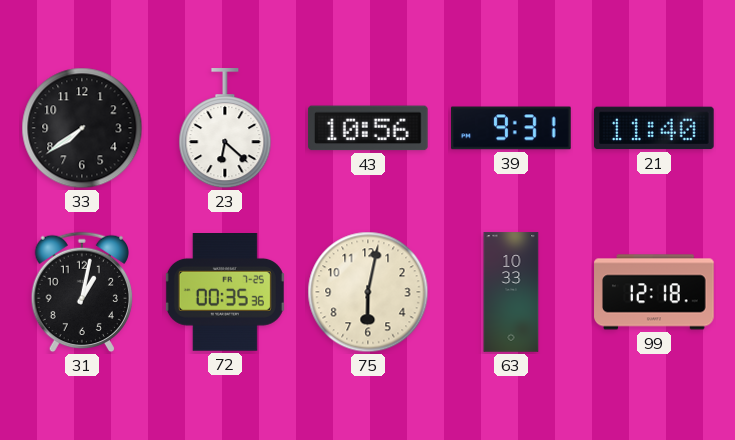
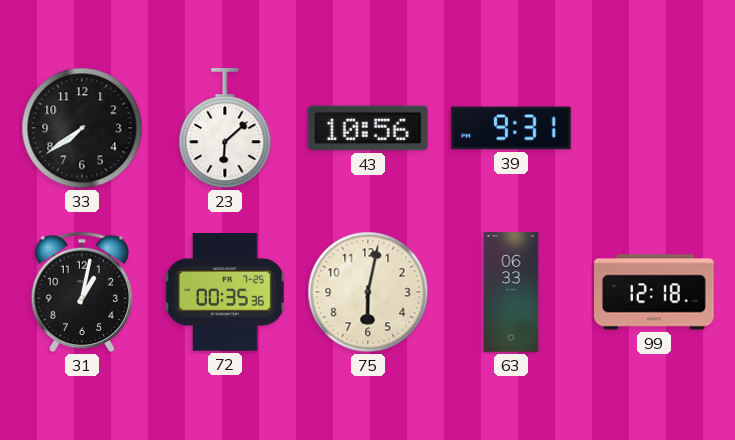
23: 6:22 -> 6:08
21: 11:40 -> none
63: 10:33 -> 06:33
